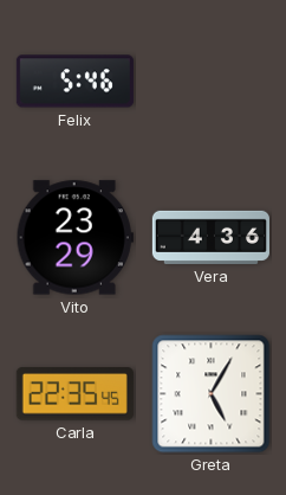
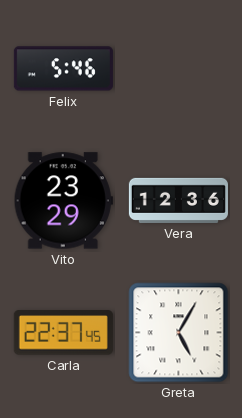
Vera: 4:36 -> 12:36
Carla: 22:35 -> 22:37
